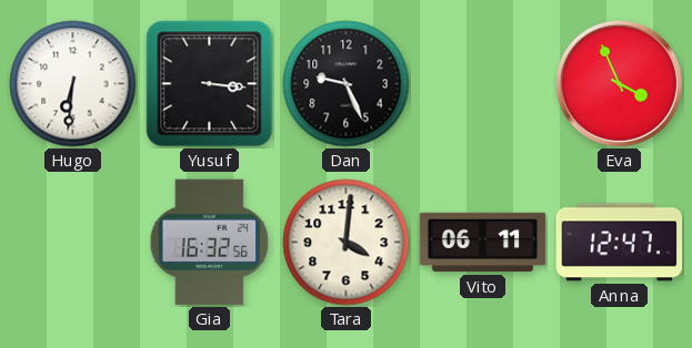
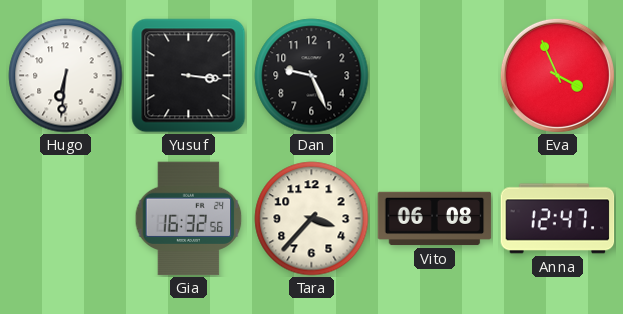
Tara: 4:01 -> 3:37
Vito: 06:11 -> 06:08
